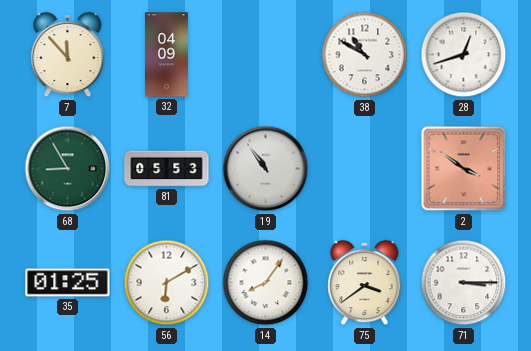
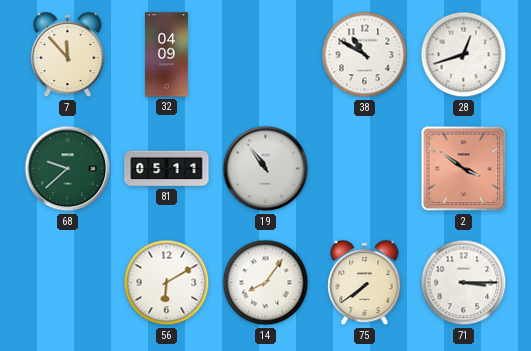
68: 8:55 -> 9:38
81: 05:53 -> 05:11
35: 01:25 -> none
75: 3:39 -> 7:39
